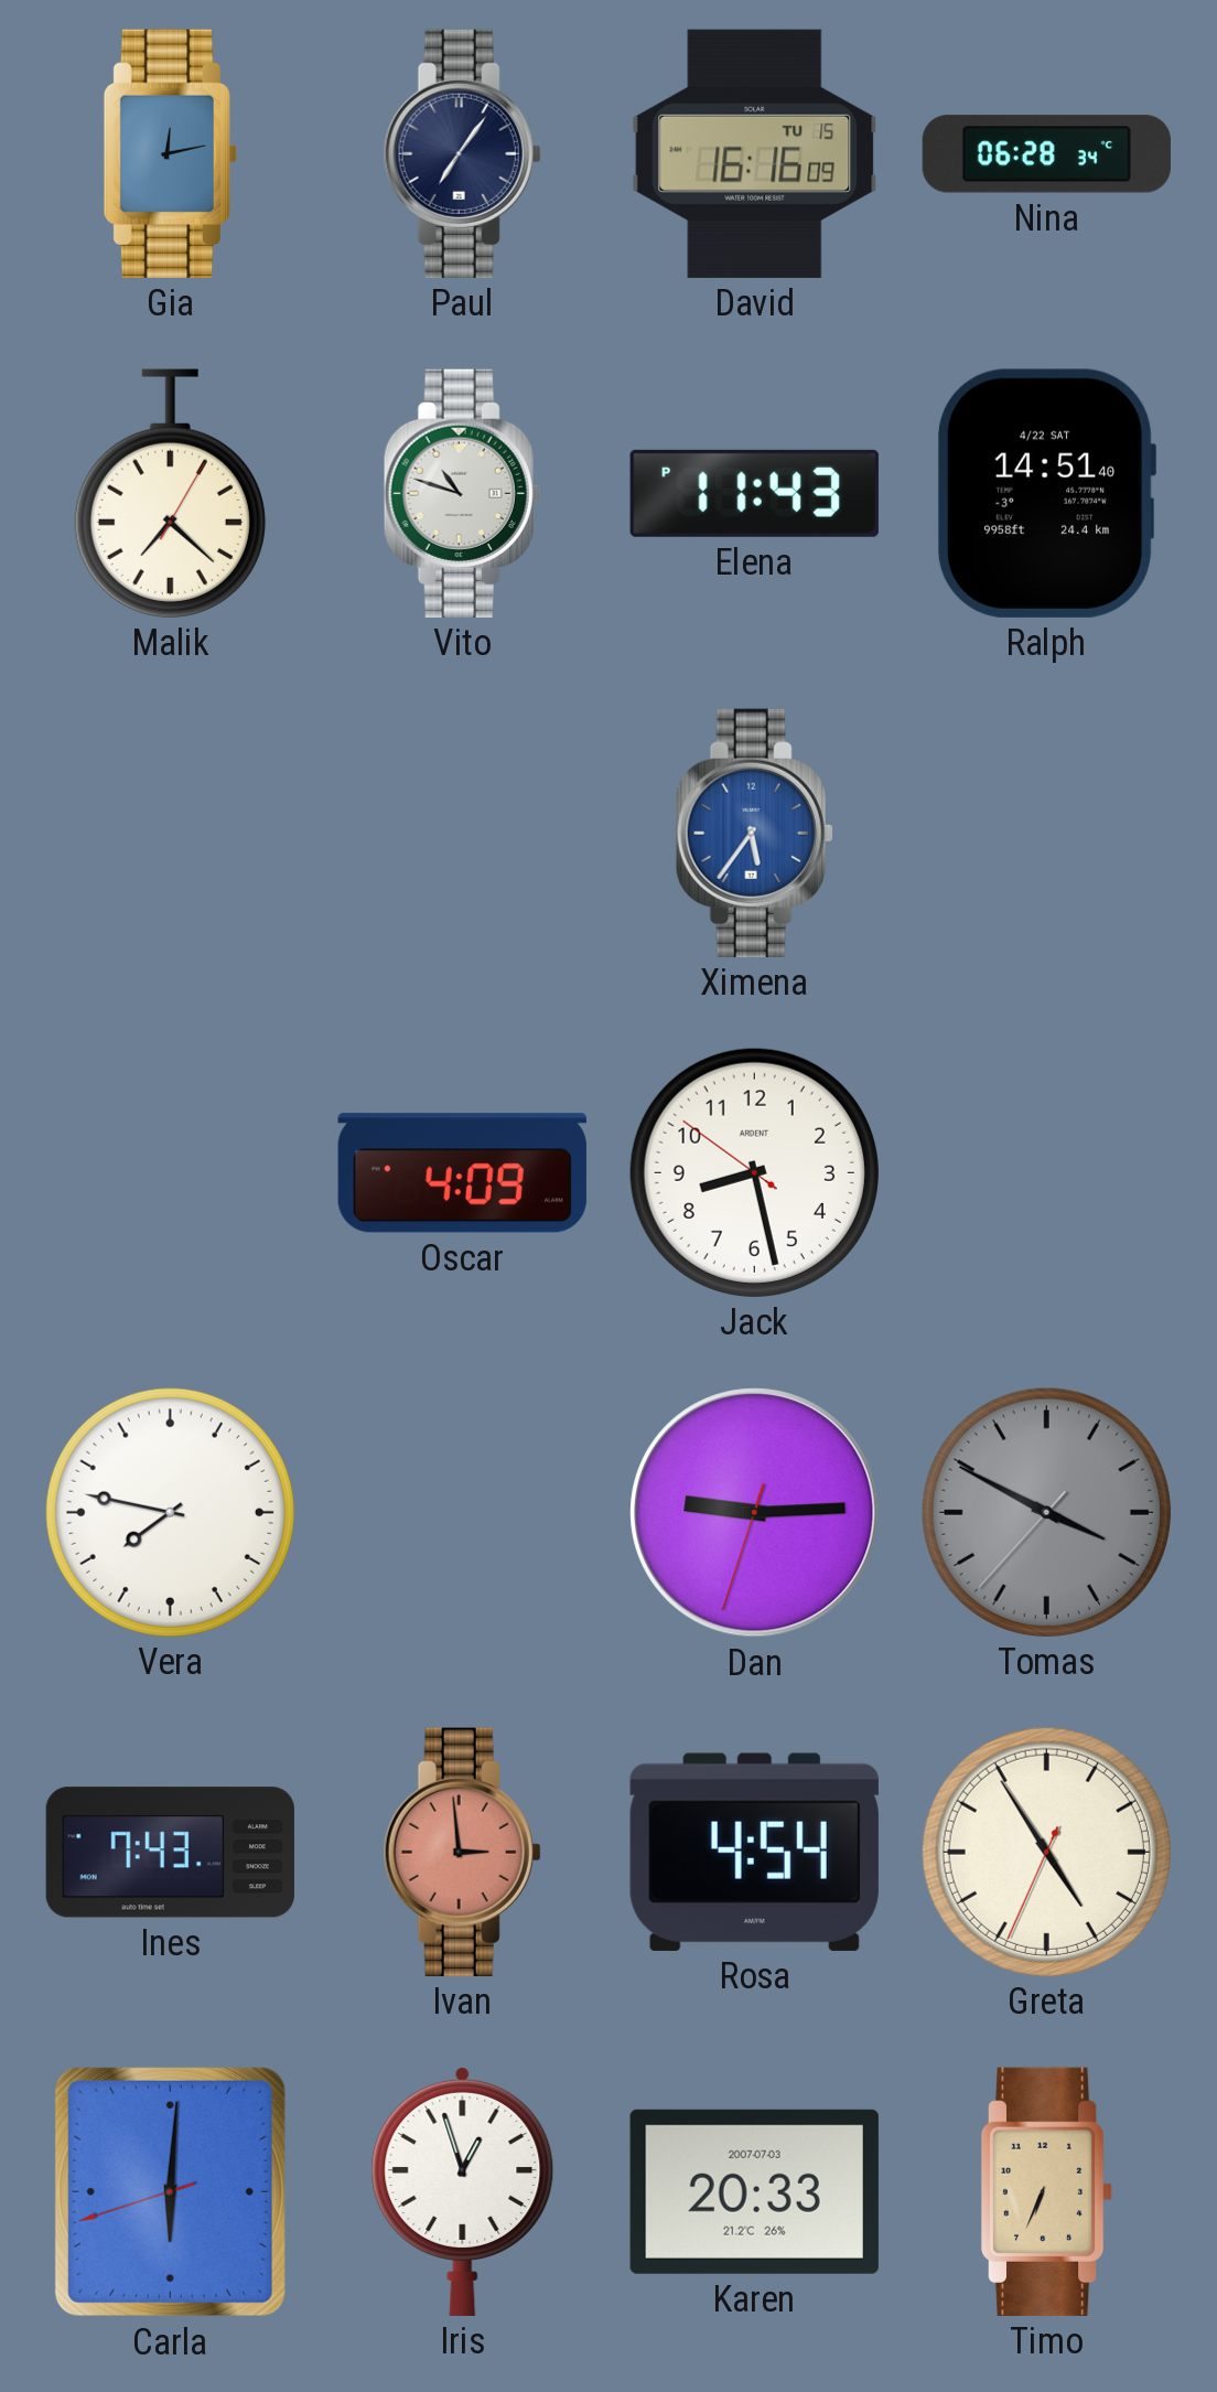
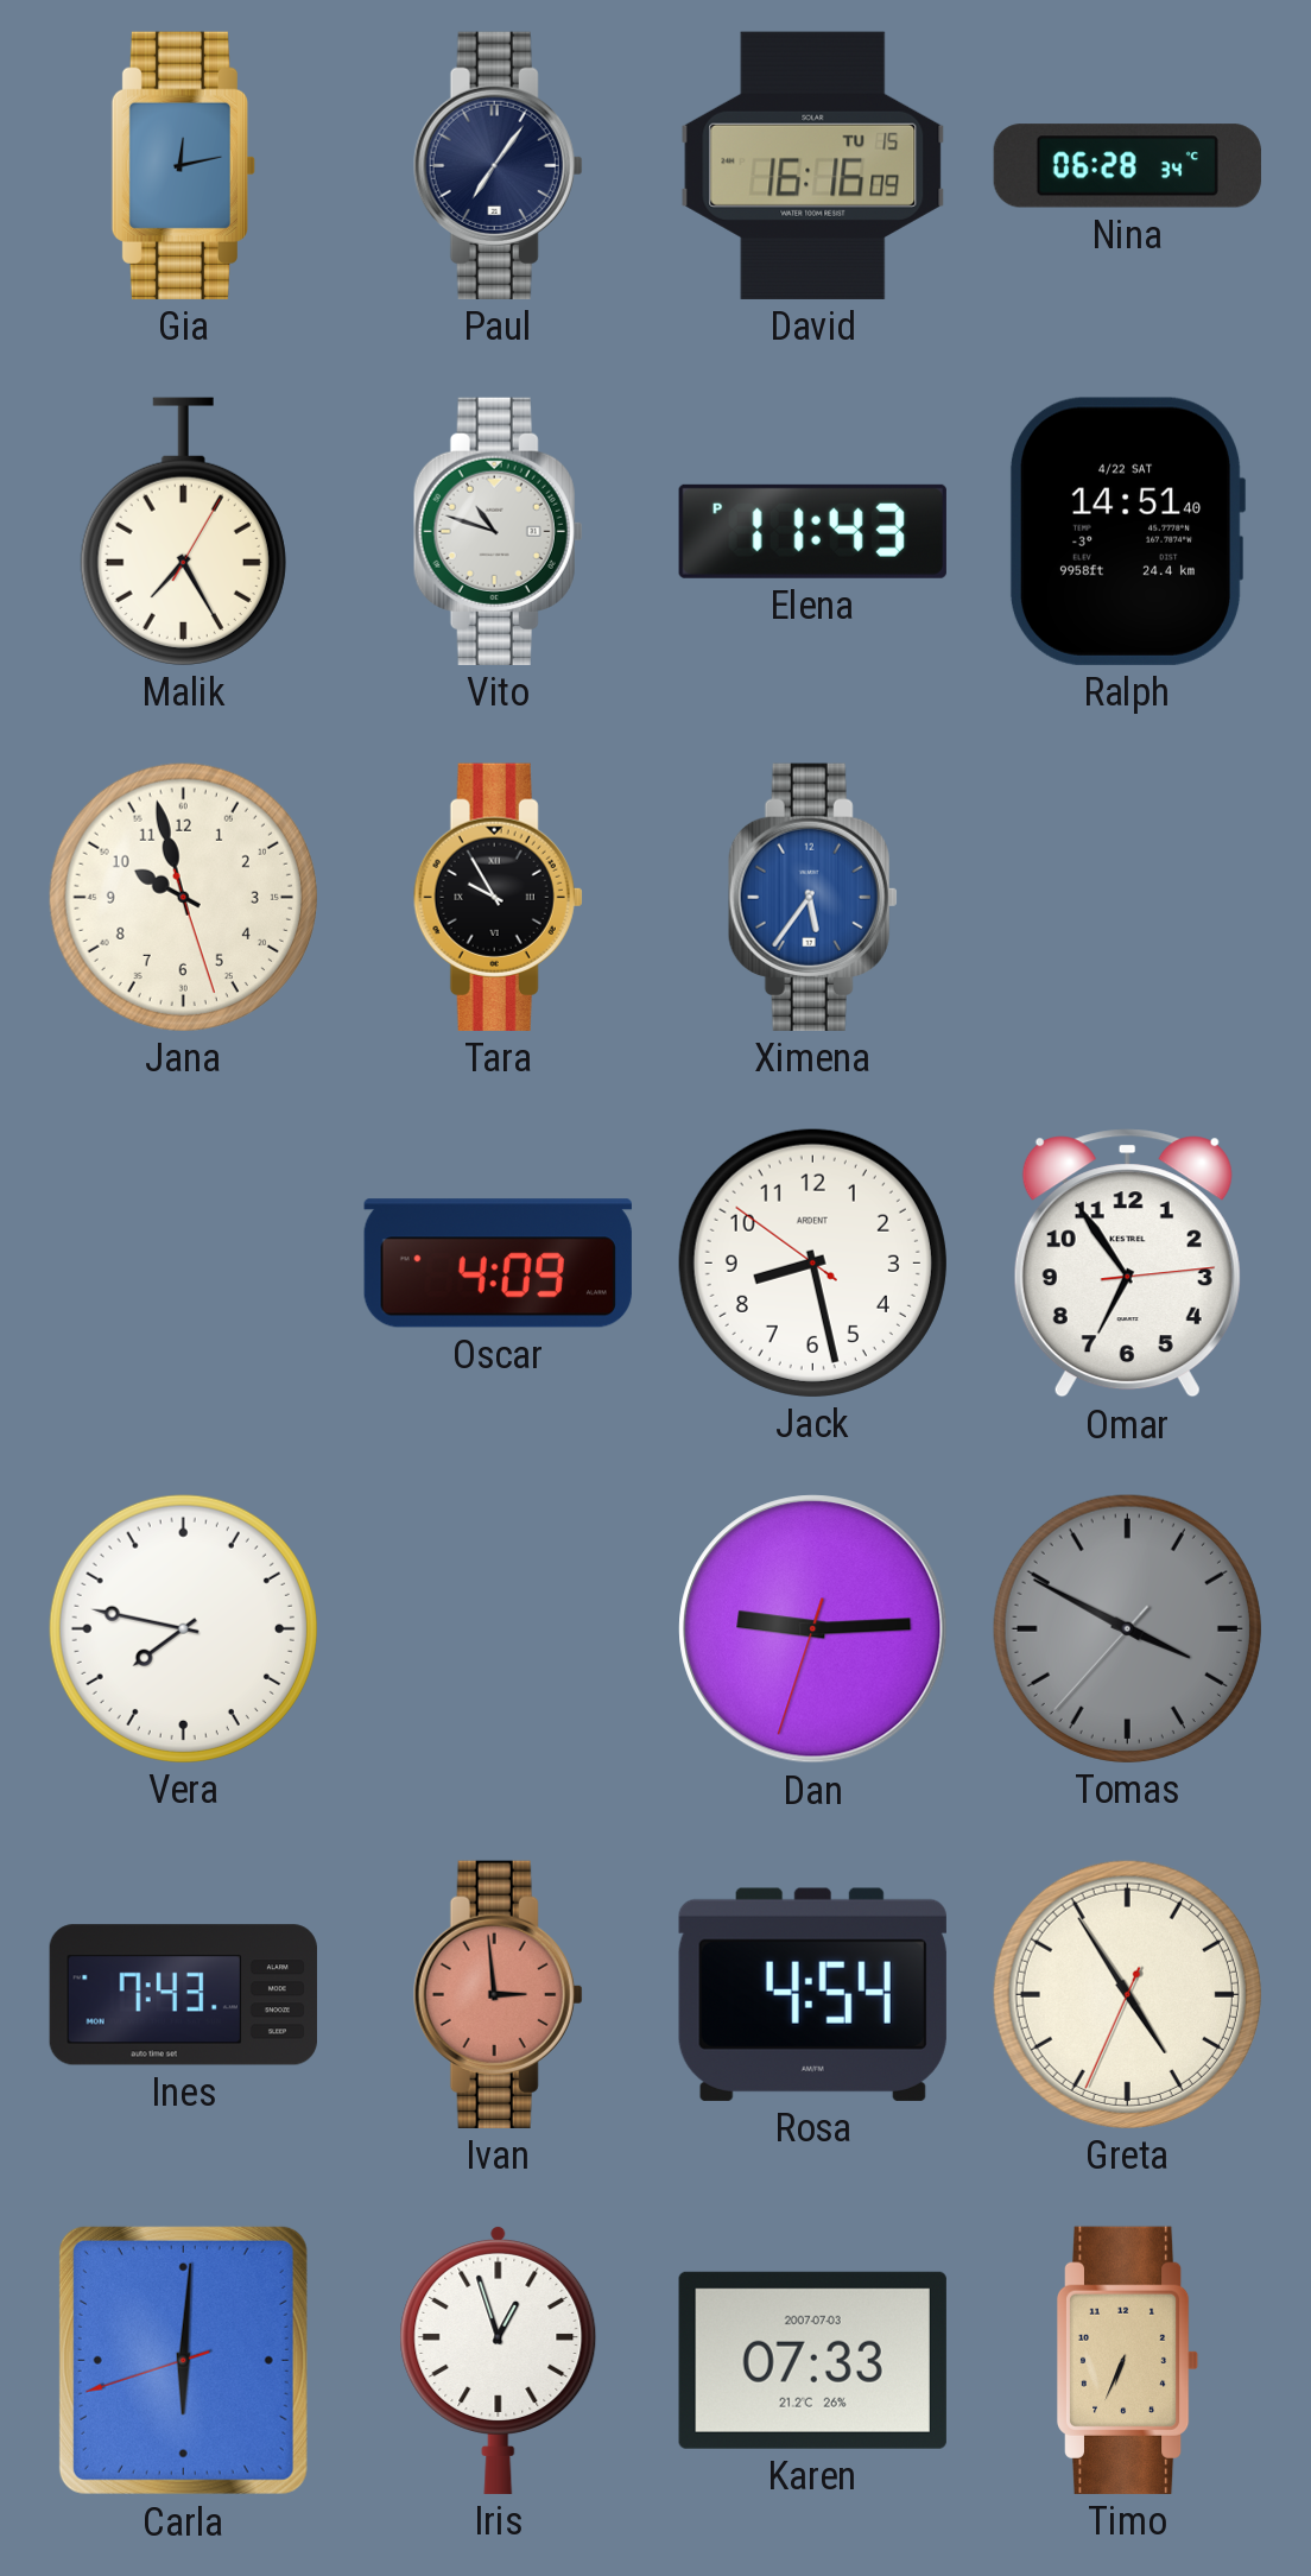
Malik: 7:22 -> 7:25
Jana: none -> 9:57
Tara: none -> 9:55
Omar: none -> 6:54
Karen: 20:33 -> 07:33
